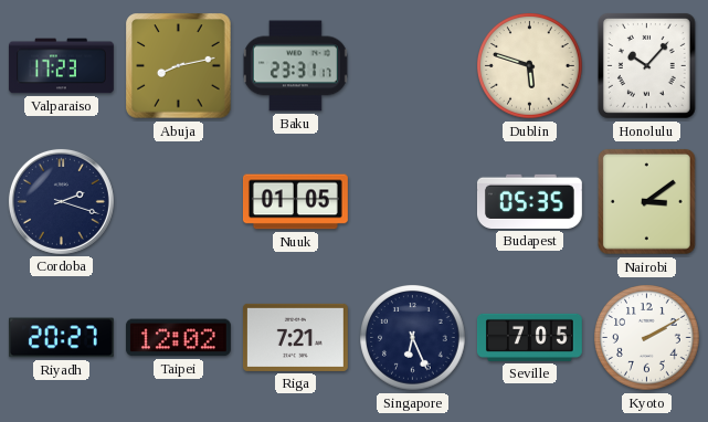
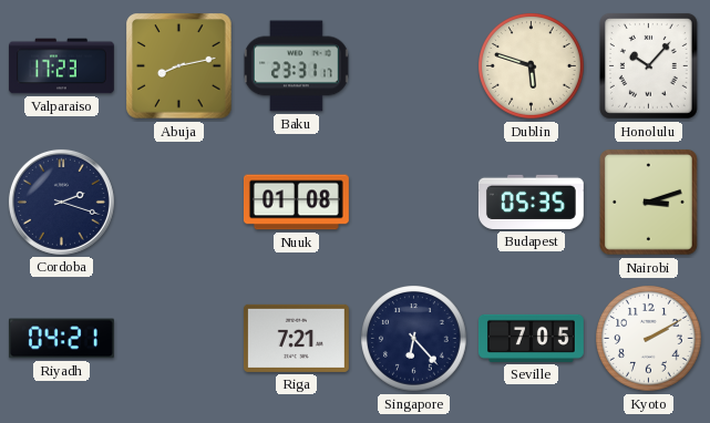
Nuuk: 01:05 -> 01:08
Nairobi: 3:09 -> 3:12
Riyadh: 20:27 -> 04:21
Taipei: 12:02 -> none
Singapore: 6:26 -> 6:23
